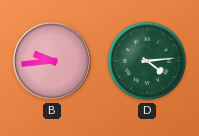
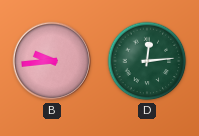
D: 4:14 -> 12:14
